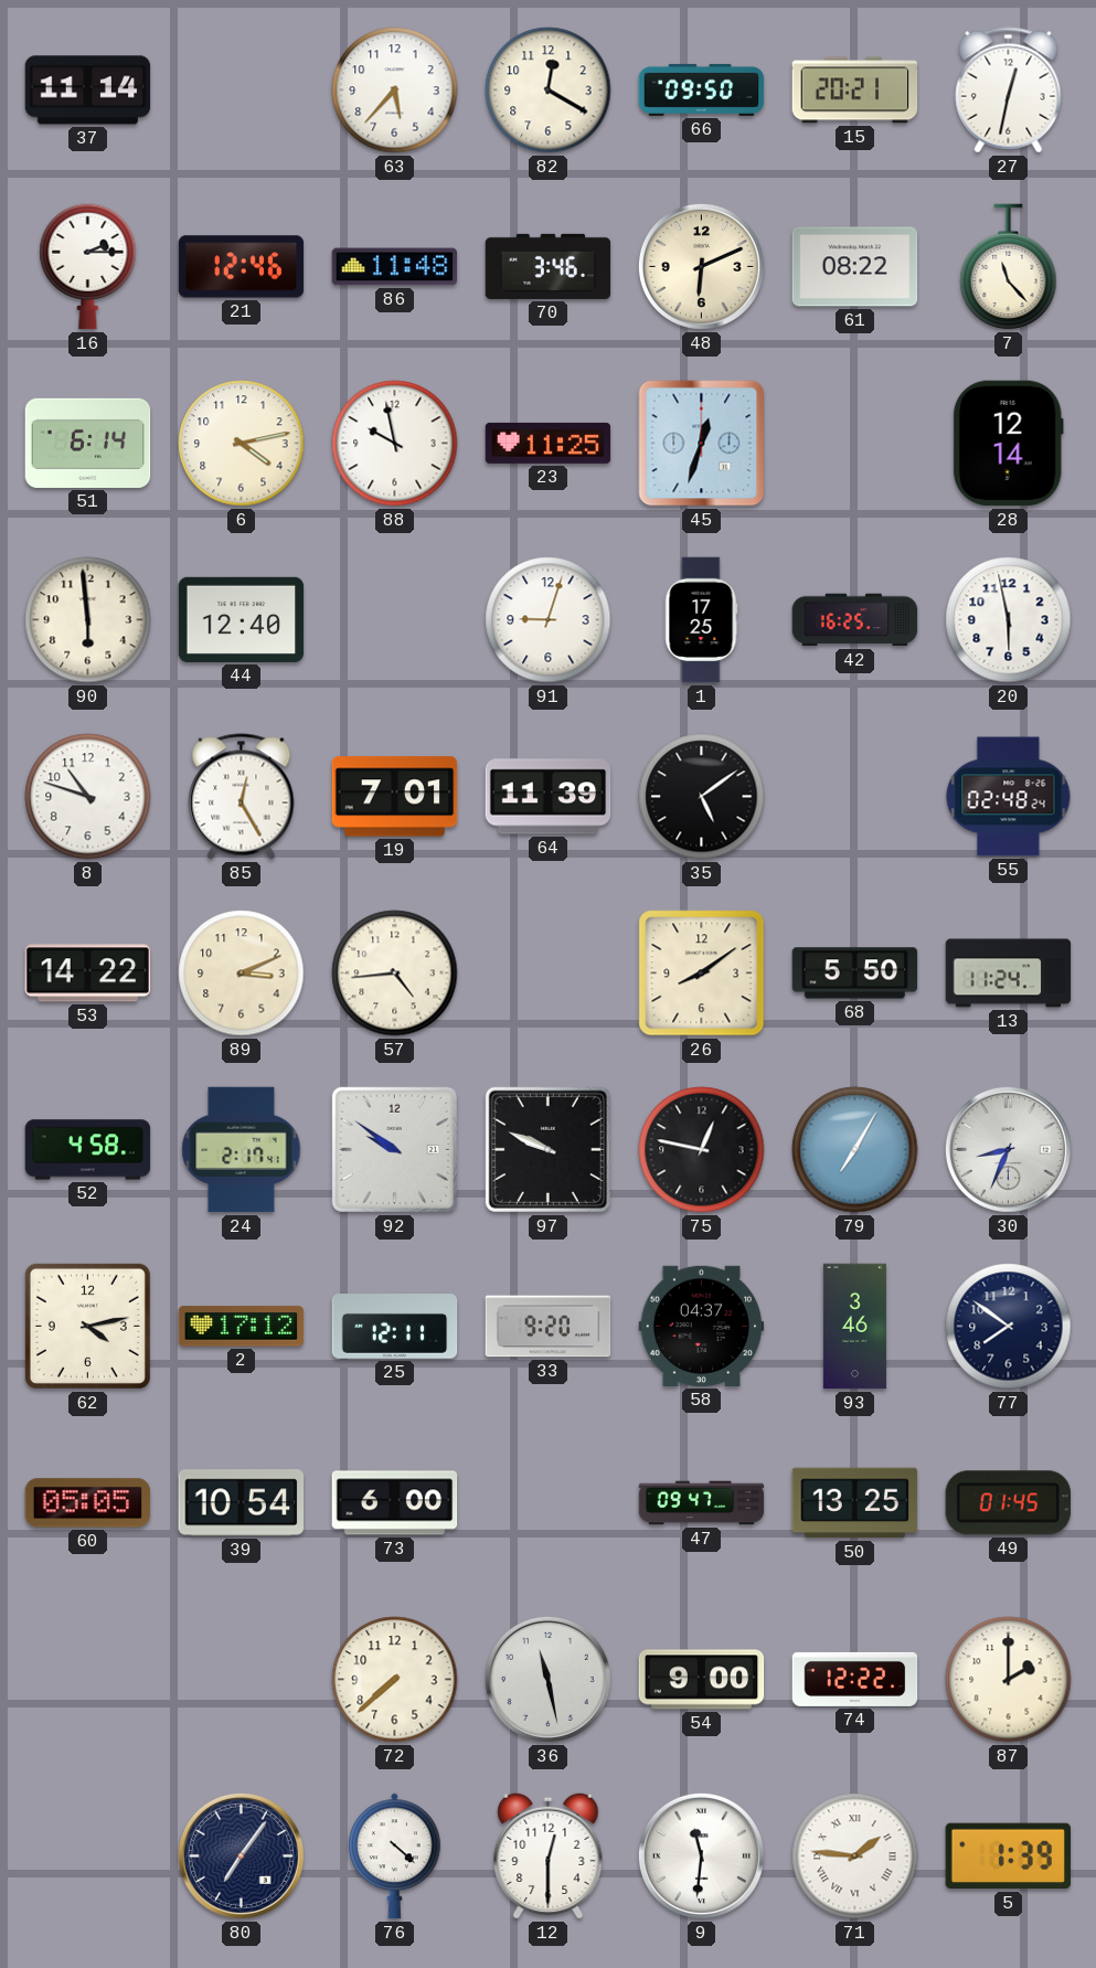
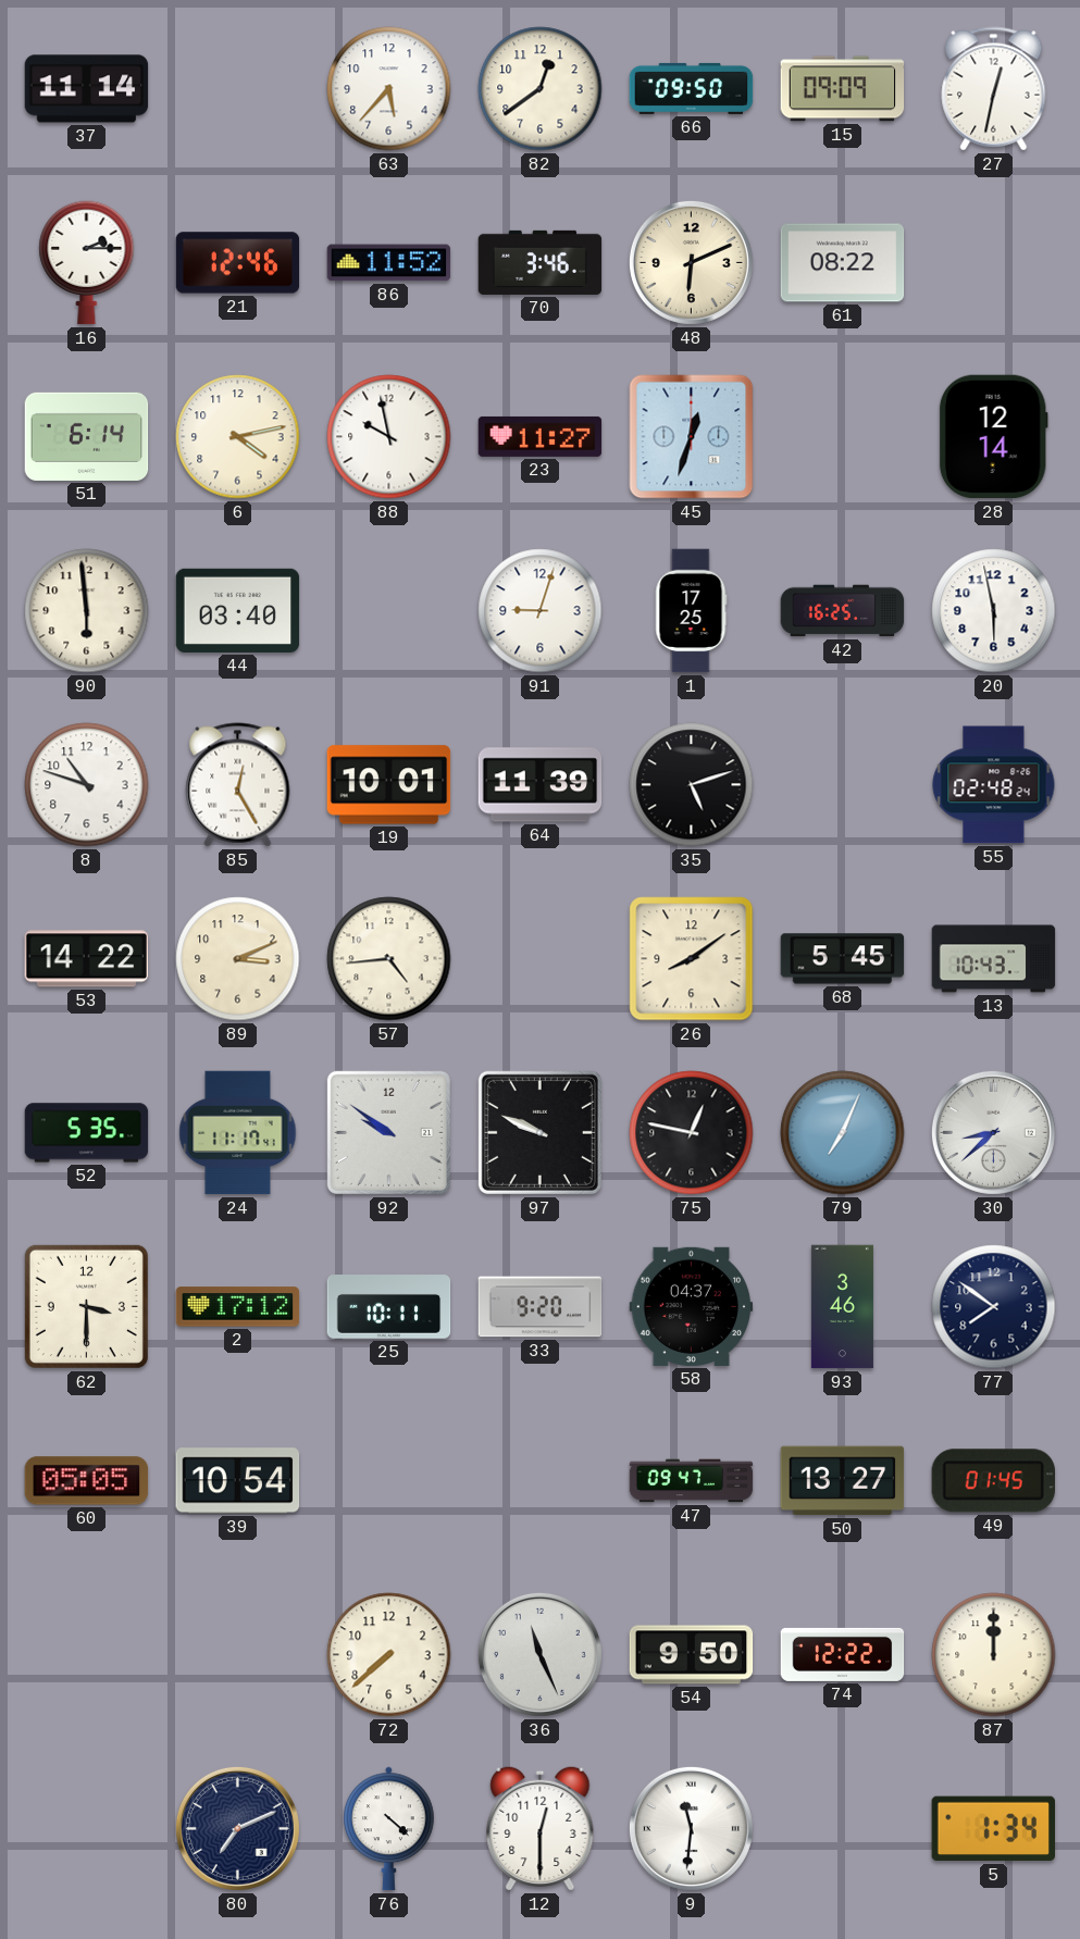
82: 12:20 -> 12:39
15: 20:21 -> 09:09
86: 11:48 -> 11:52
7: 11:23 -> none
23: 11:25 -> 11:27
44: 12:40 -> 03:40
19: 7:01 -> 10:01
35: 5:09 -> 5:12
68: 5:50 -> 5:45
13: 11:24 -> 10:43
52: 4:58 -> 5:35
24: 2:17 -> 11:17
79: 7:05 -> 7:04
30: 8:34 -> 8:38
62: 4:13 -> 3:30
25: 12:11 -> 10:11
73: 6:00 -> none
50: 13:25 -> 13:27
36: 11:28 -> 11:26
54: 9:00 -> 9:50
87: 2:00 -> 12:00
80: 7:06 -> 7:11
71: 1:46 -> none
5: 1:39 -> 1:34
